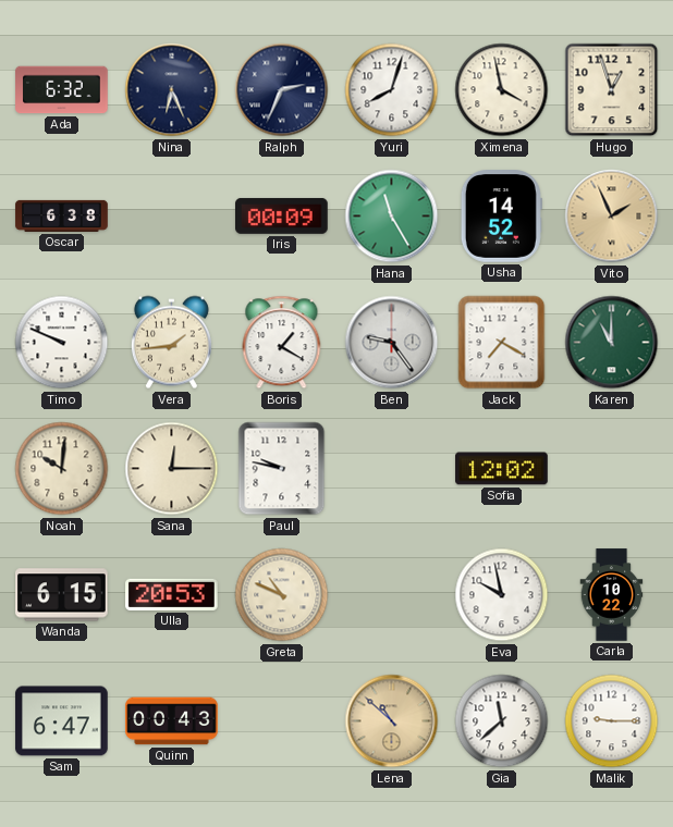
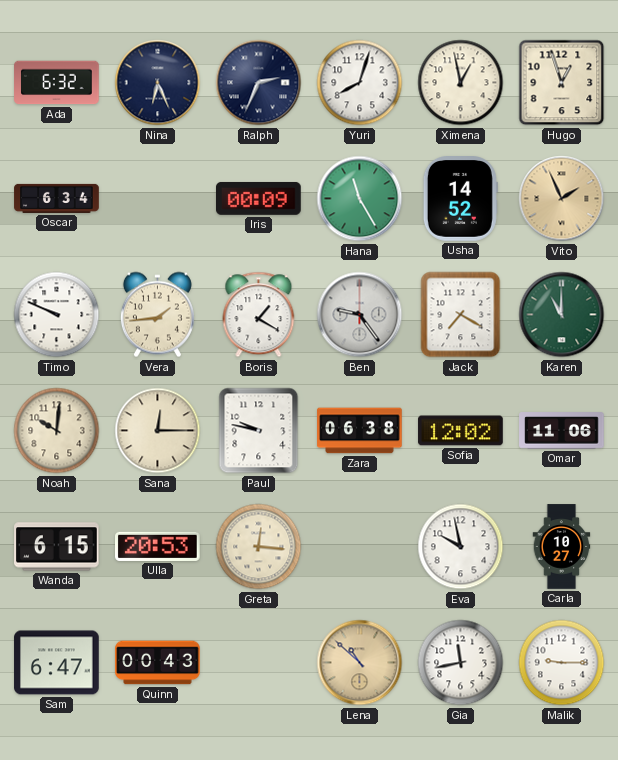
Ximena: 3:58 -> 12:58
Oscar: 6:38 -> 6:34
Zara: none -> 06:38
Omar: none -> 11:06
Greta: 10:49 -> 12:16
Carla: 10:22 -> 10:27
Gia: 11:38 -> 11:43
